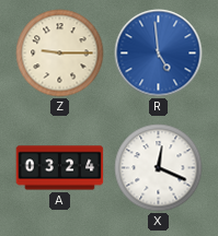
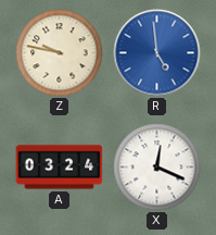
Z: 9:15 -> 9:47
